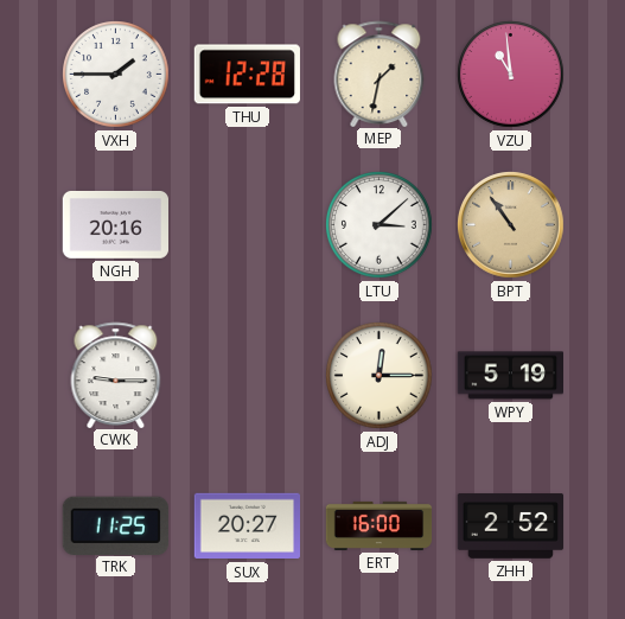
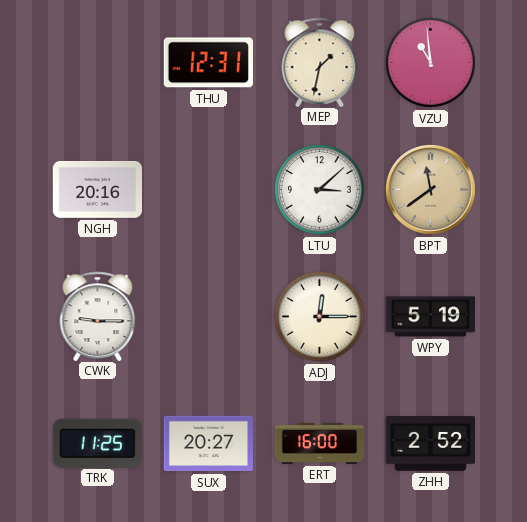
VXH: 1:45 -> none
THU: 12:28 -> 12:31
BPT: 10:54 -> 11:39
